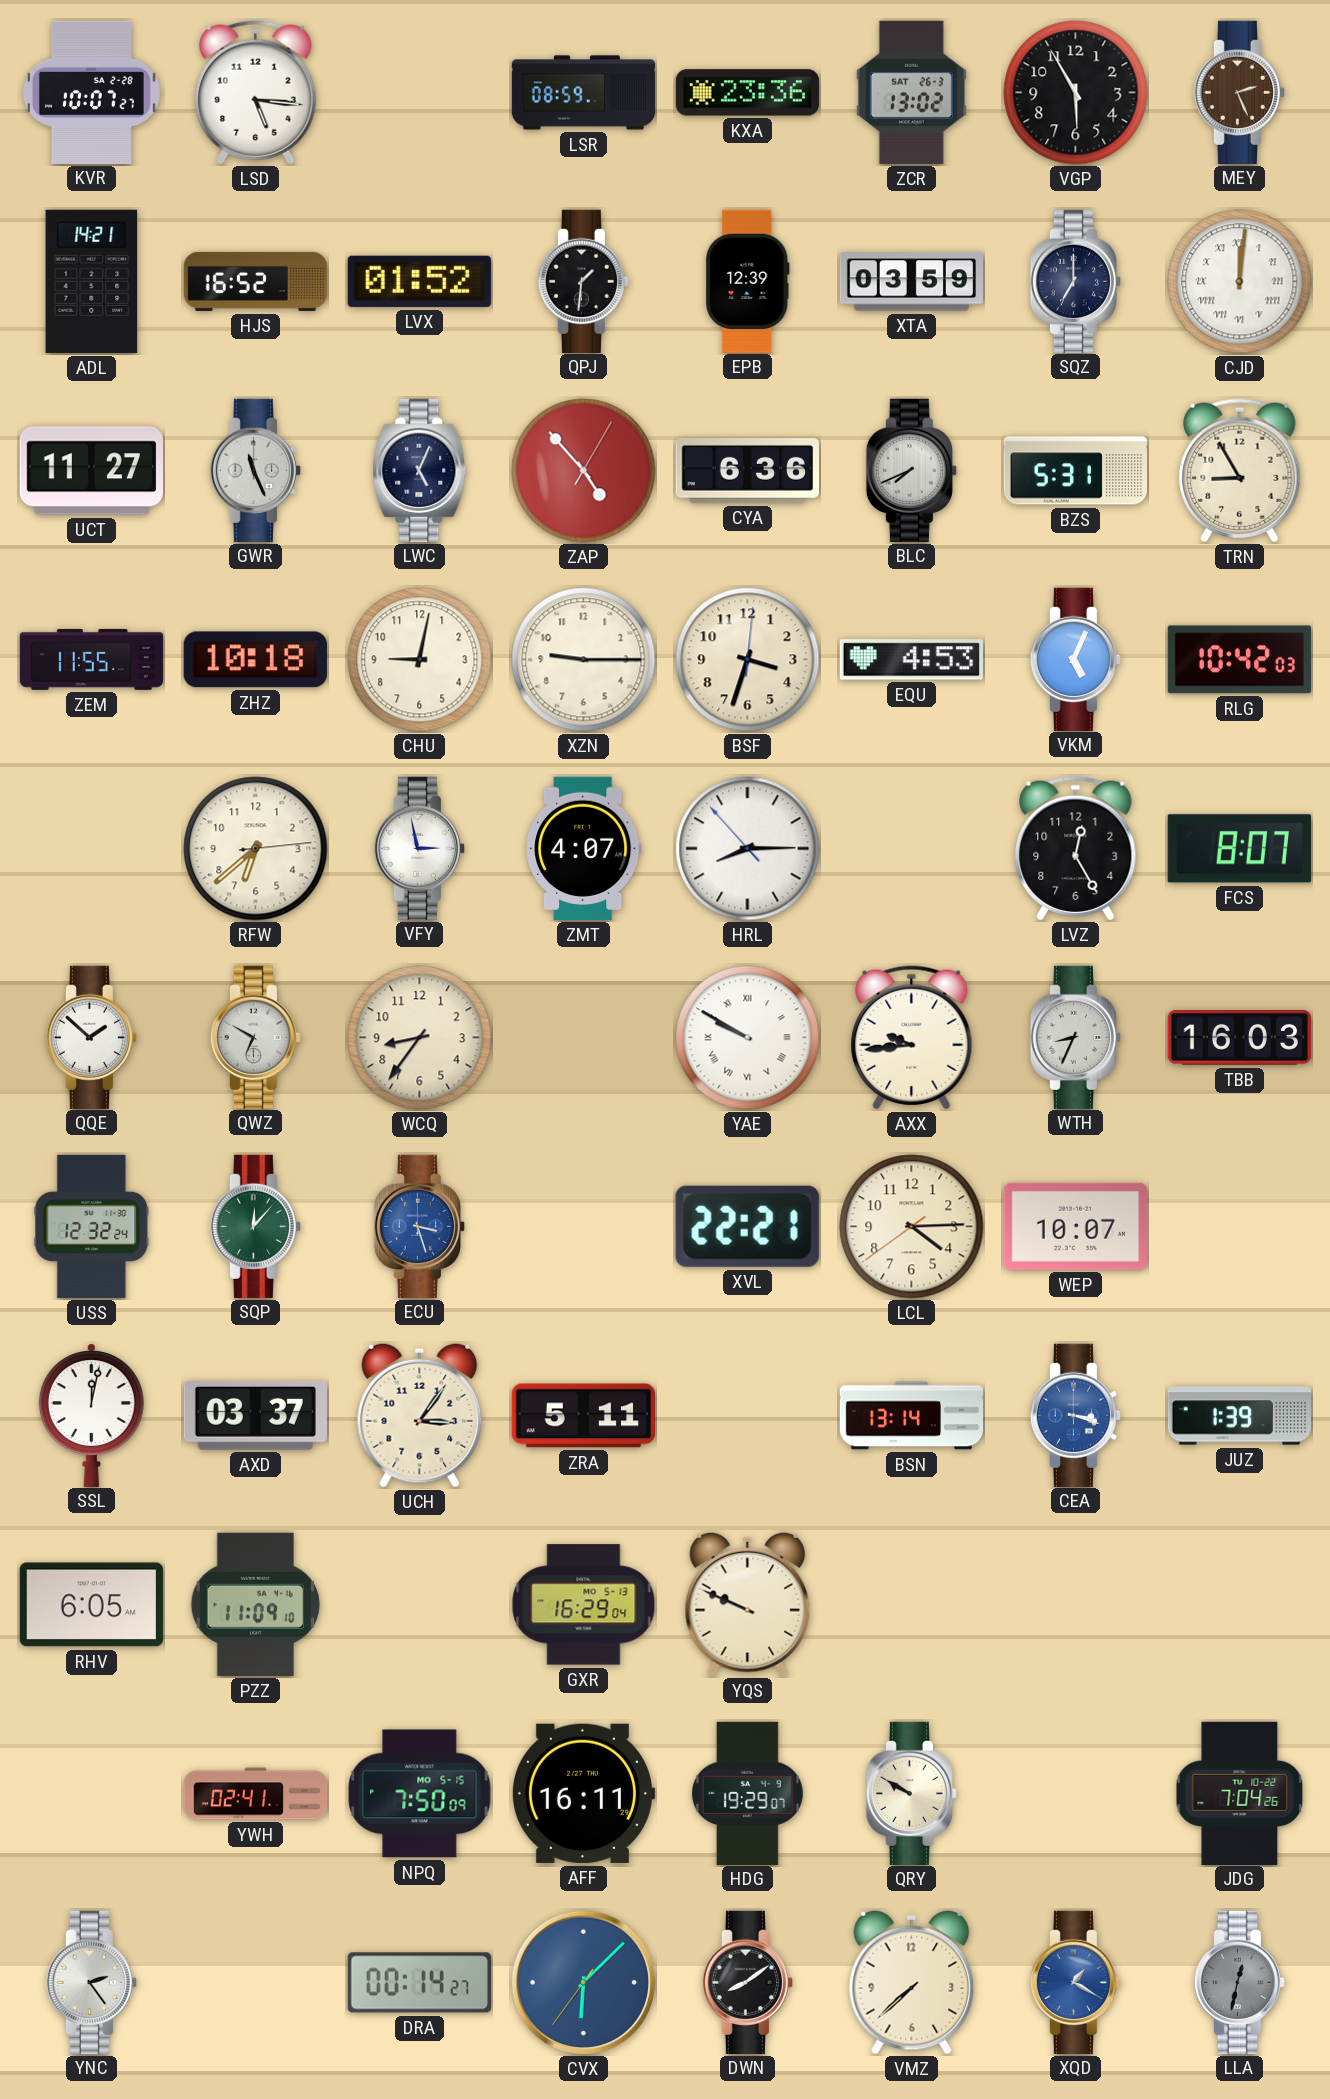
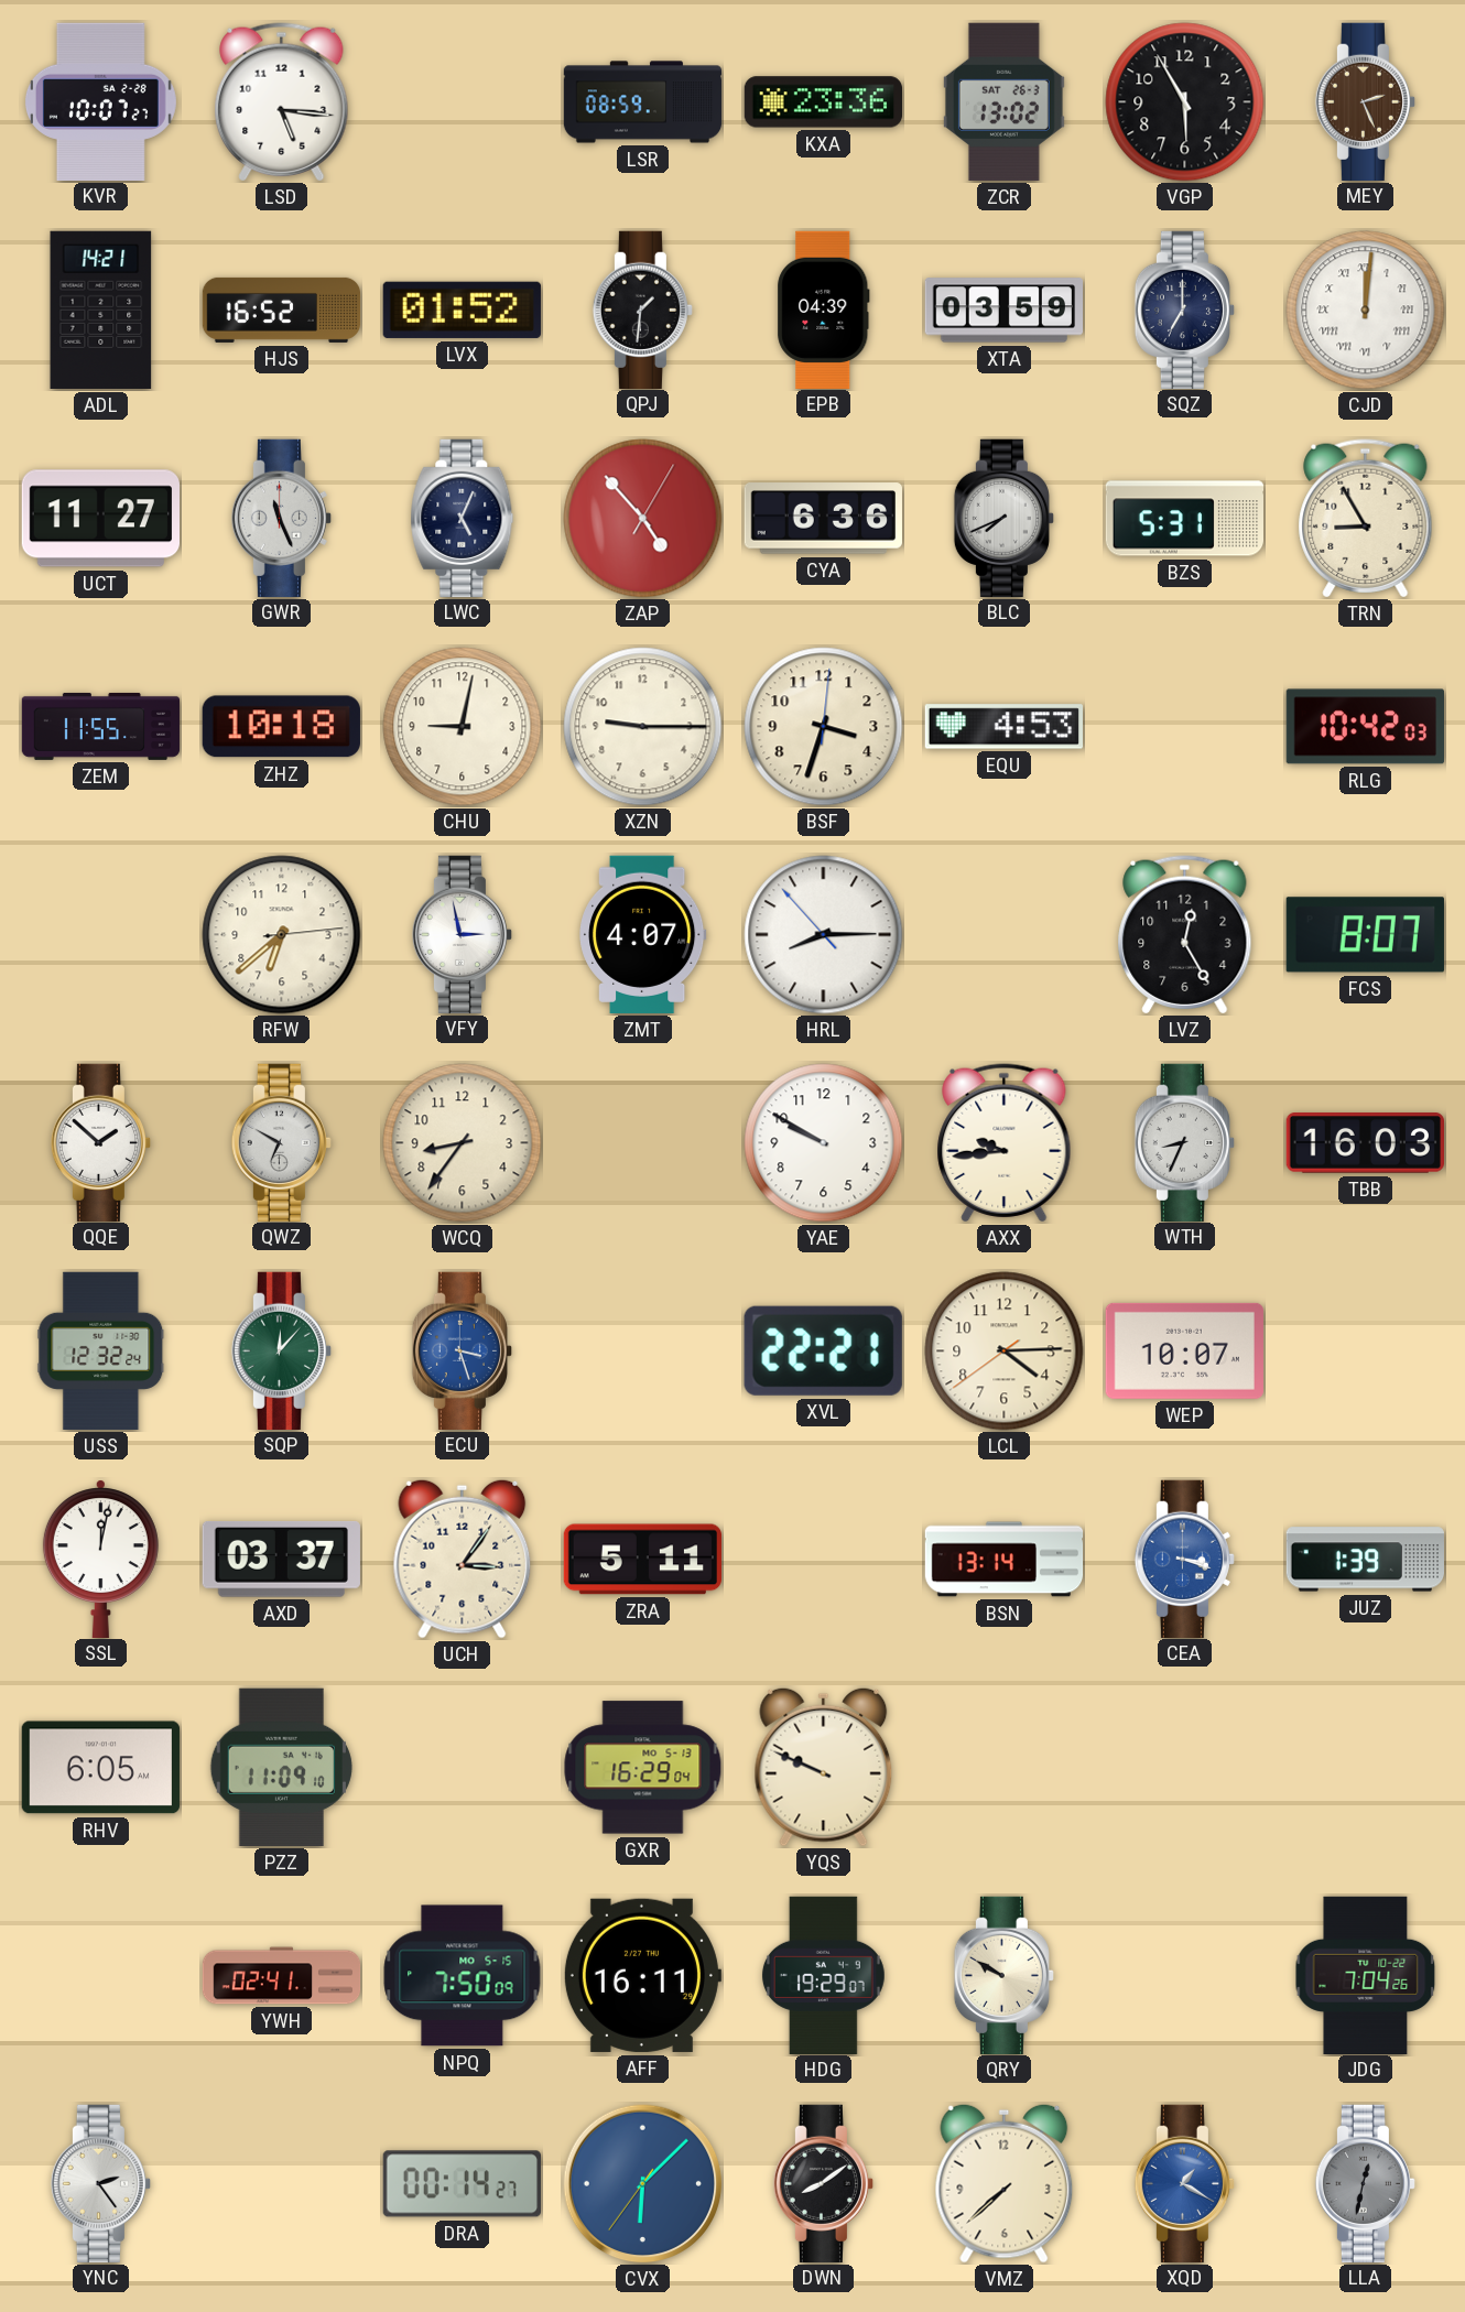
EPB: 12:39 -> 04:39
VKM: 5:04 -> none
YAE numerals: Roman -> Arabic
